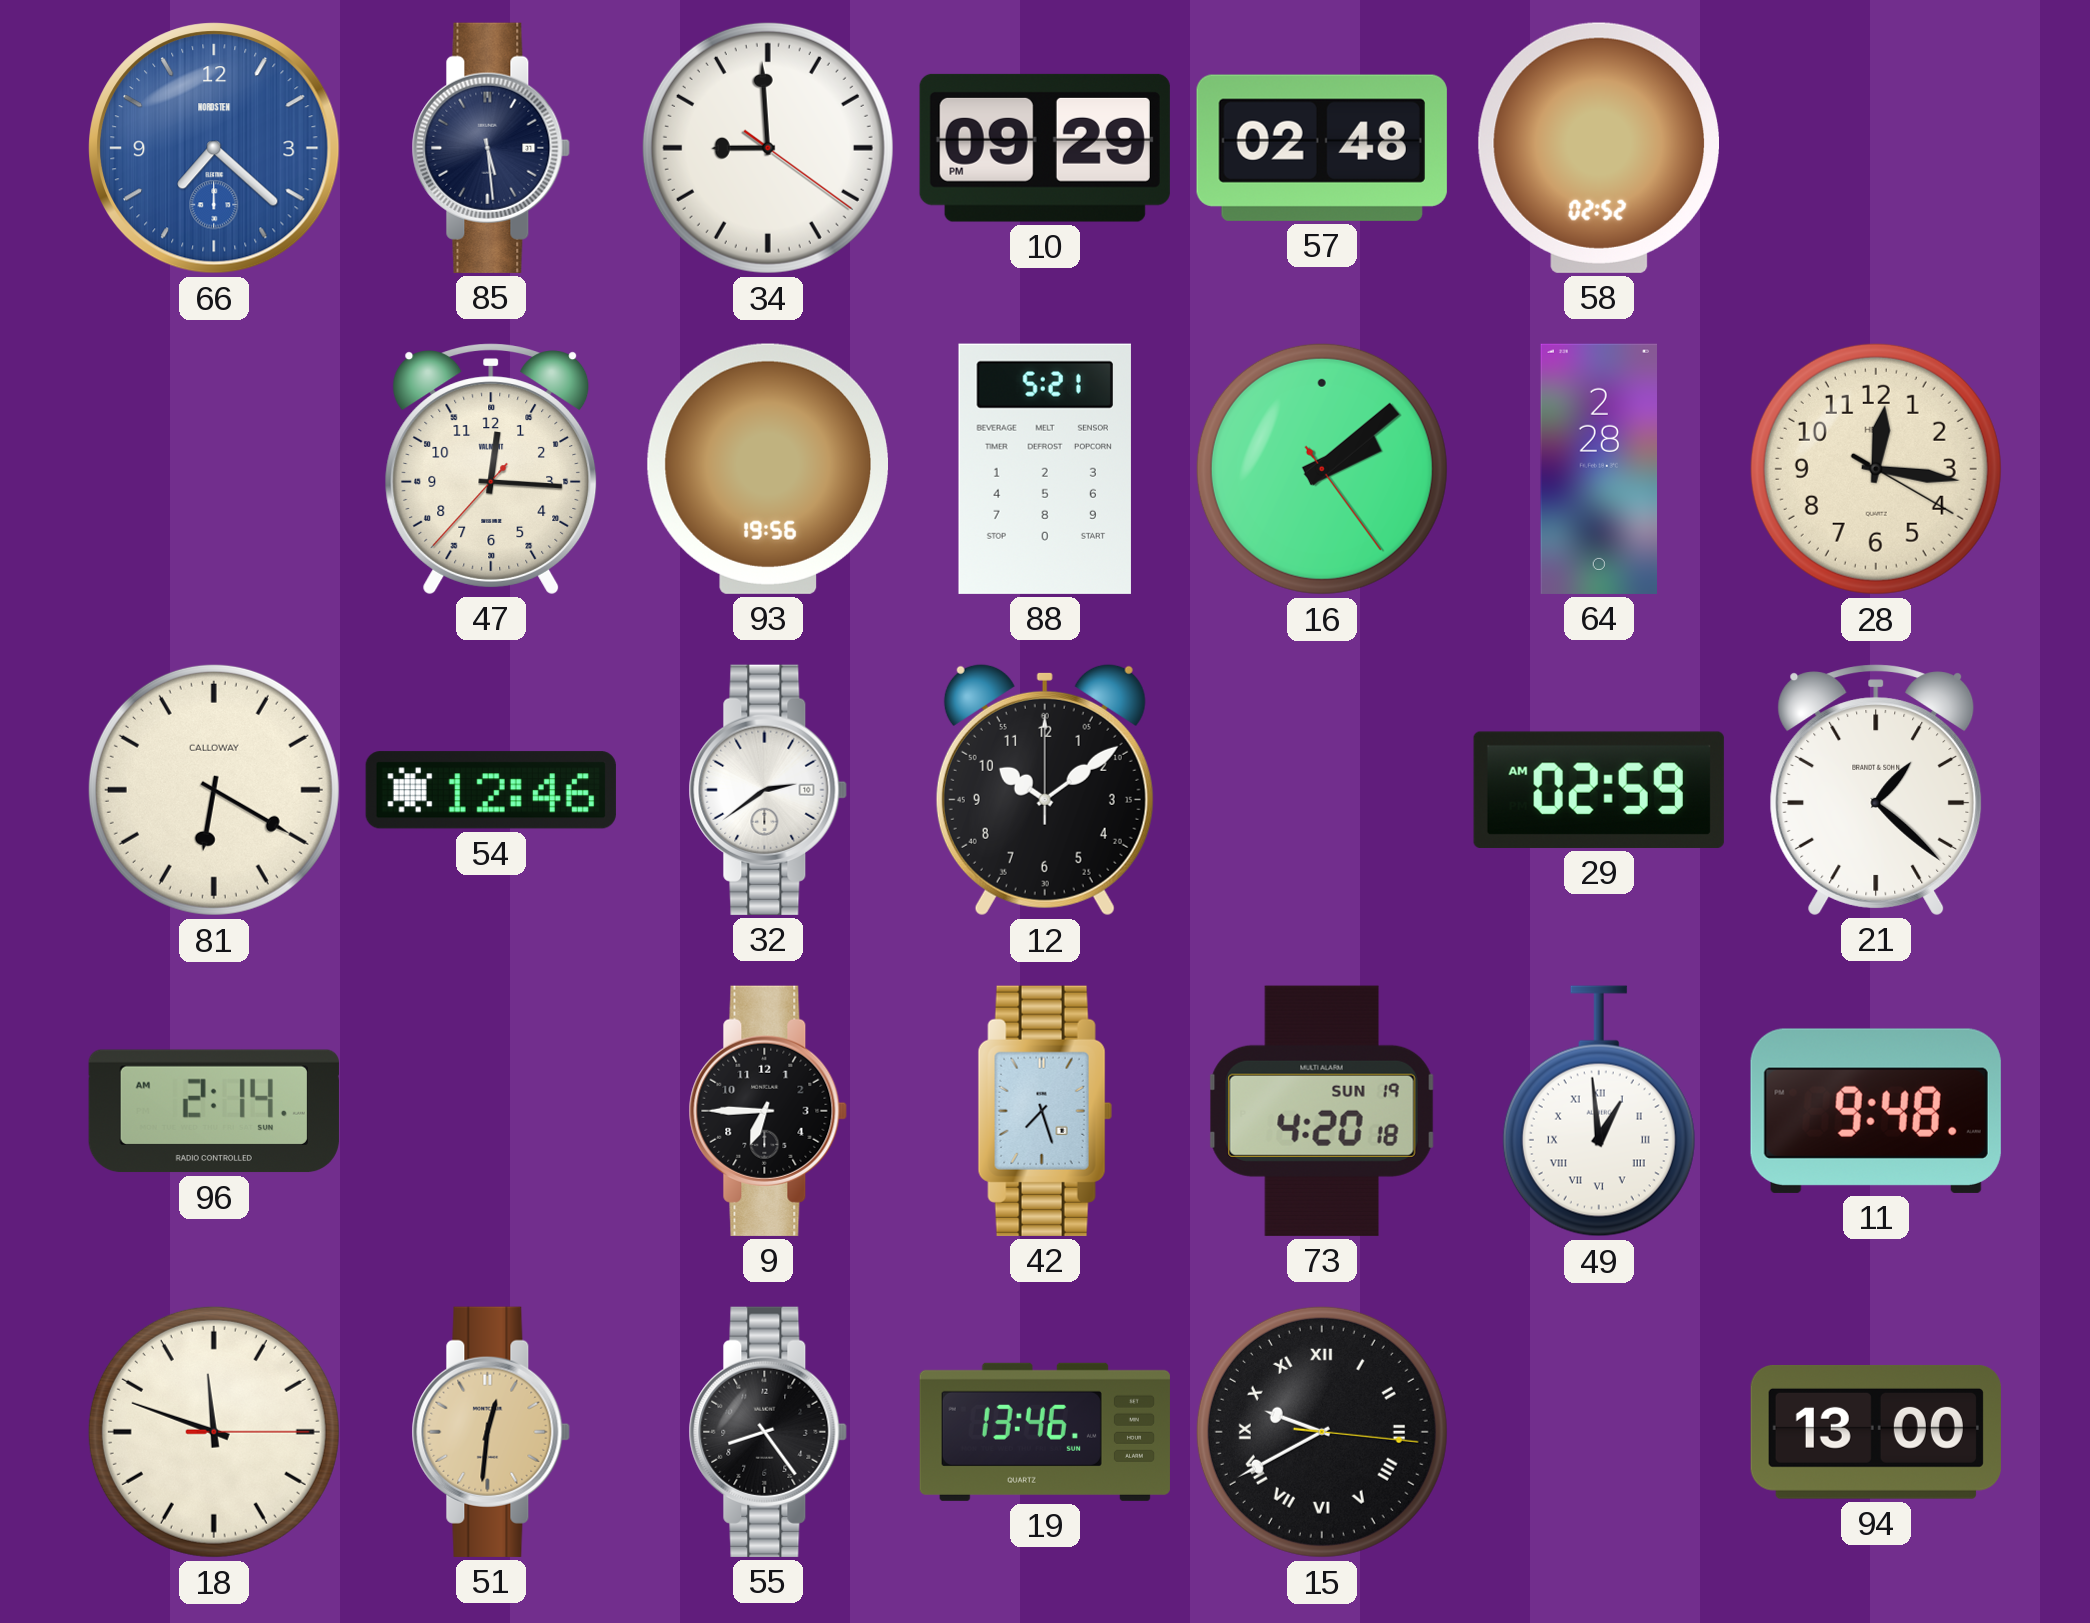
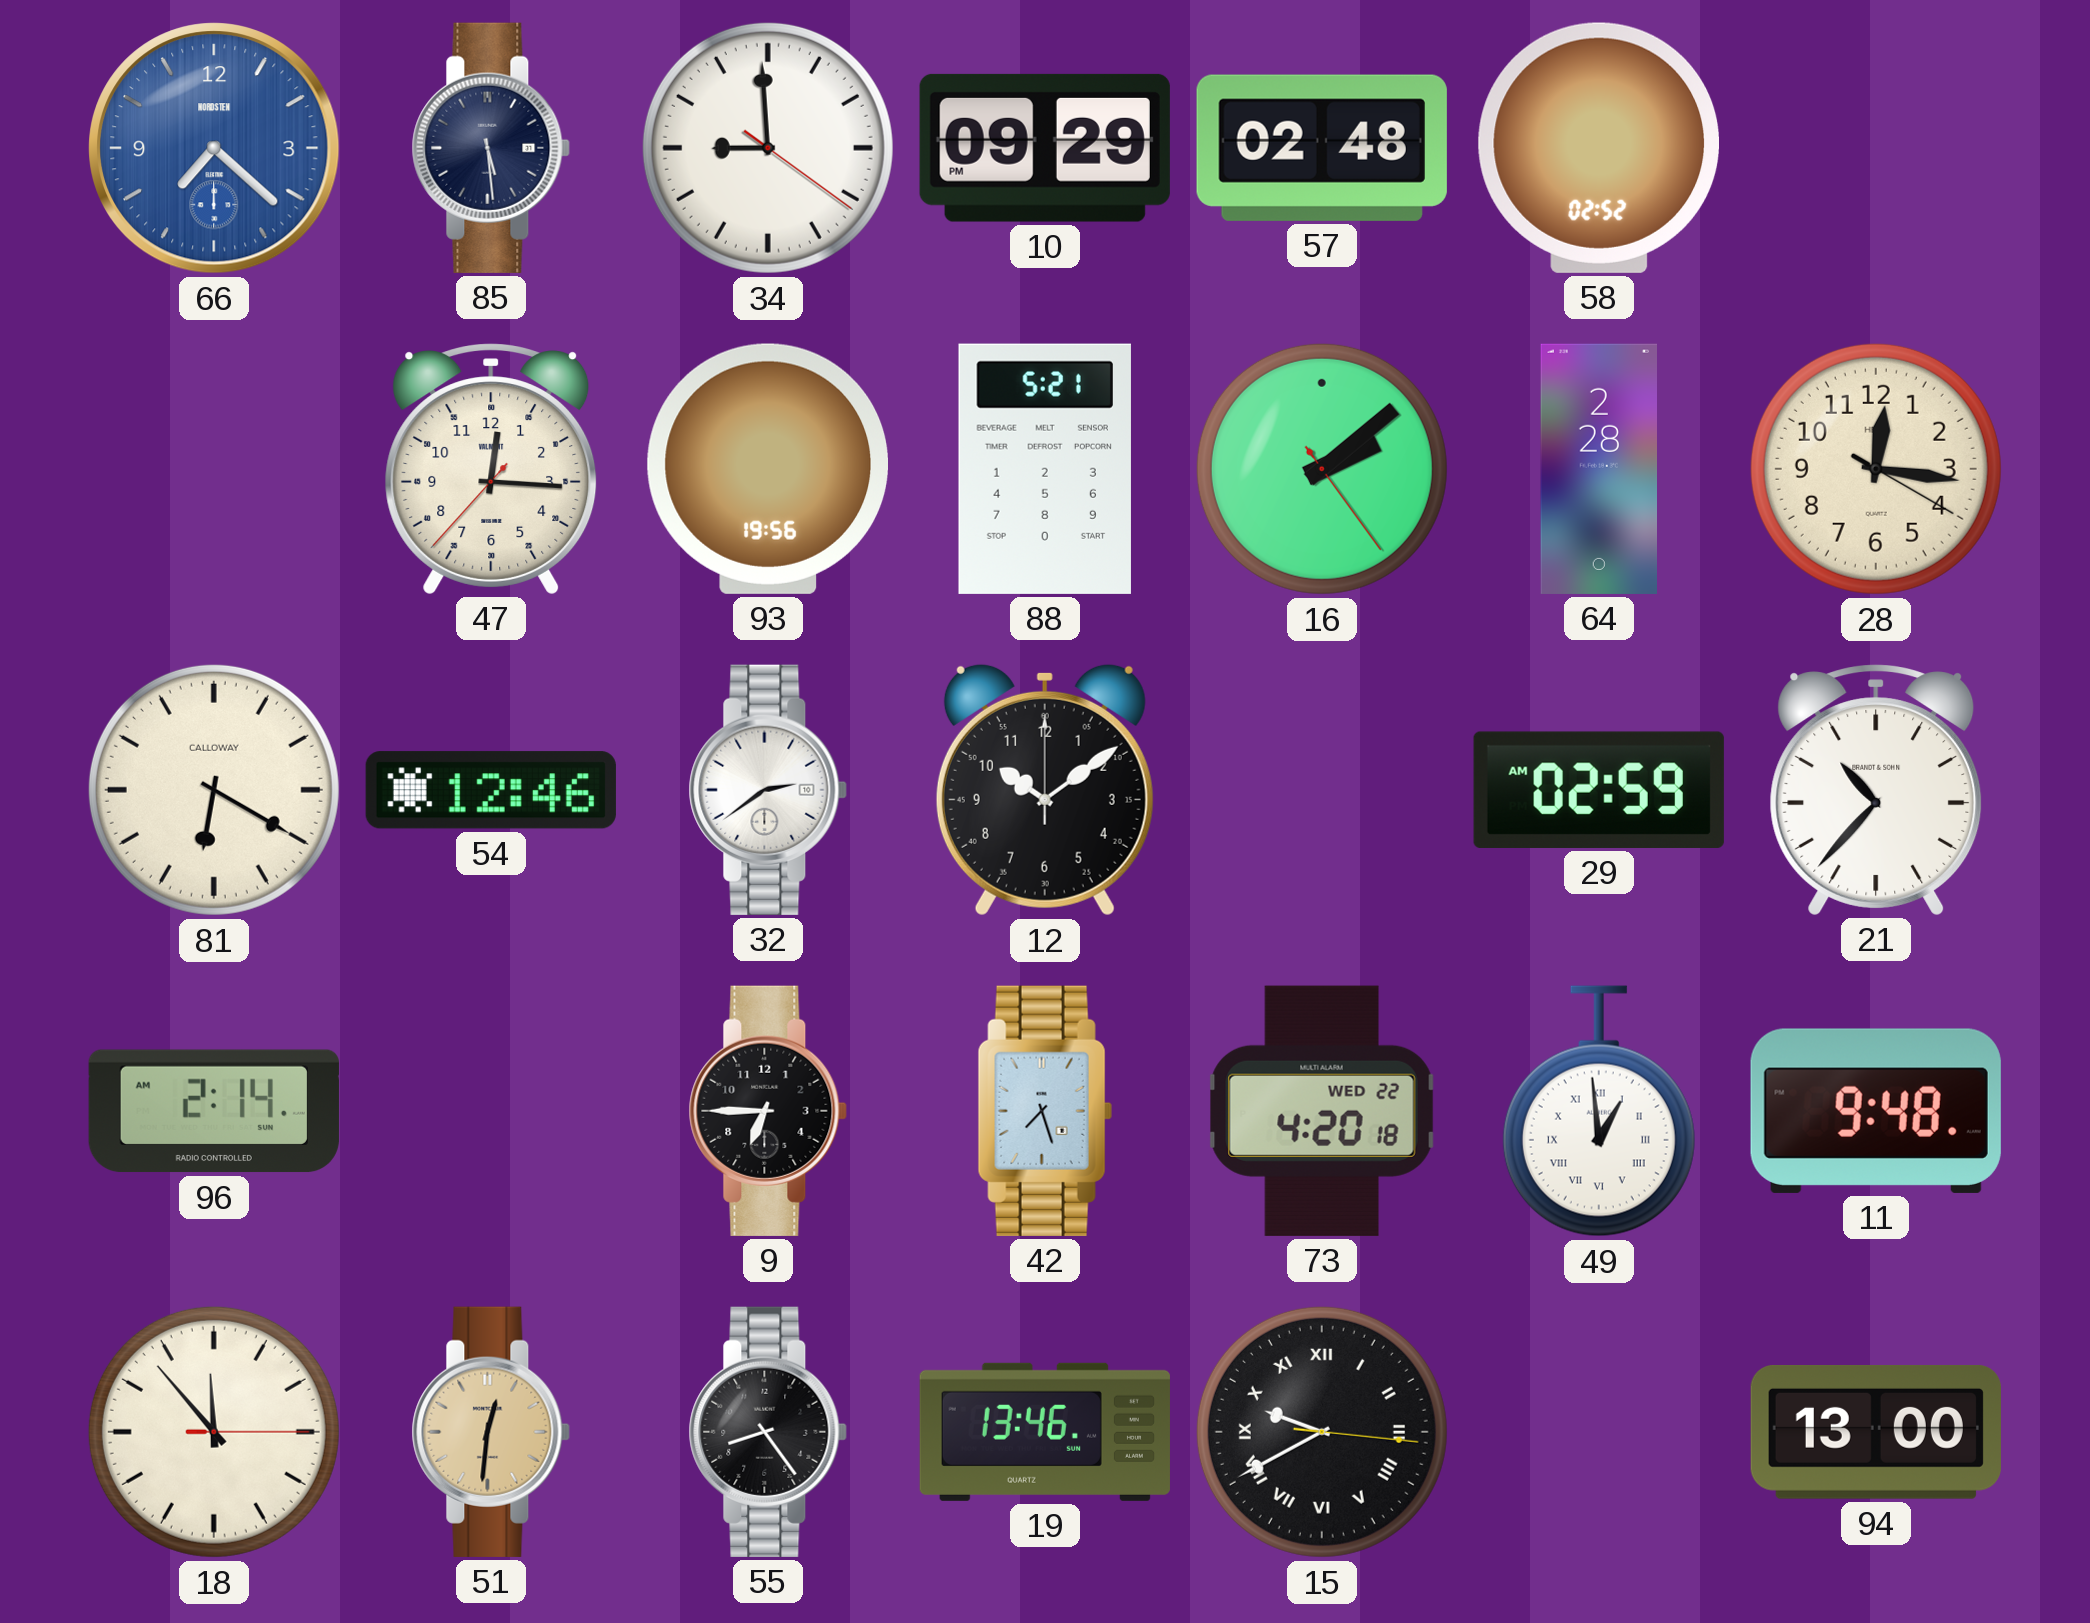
21: 1:22 -> 10:37
73 date: SUN 19 -> WED 22
18: 11:48 -> 11:53
